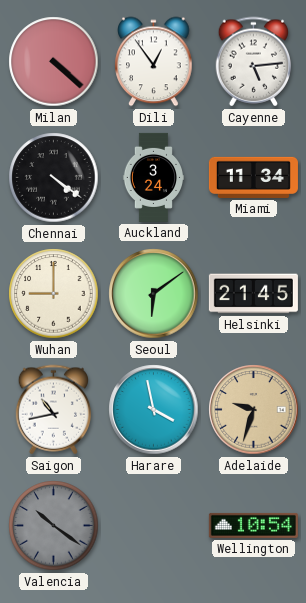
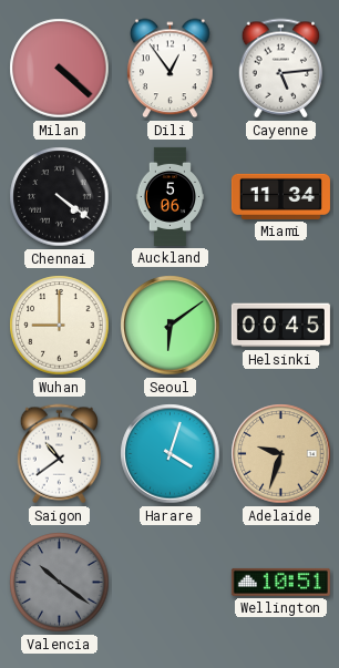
Auckland: 3:24 -> 5:06
Helsinki: 21:45 -> 00:45
Saigon: 10:43 -> 10:39
Harare: 3:58 -> 4:03
Wellington: 10:54 -> 10:51
